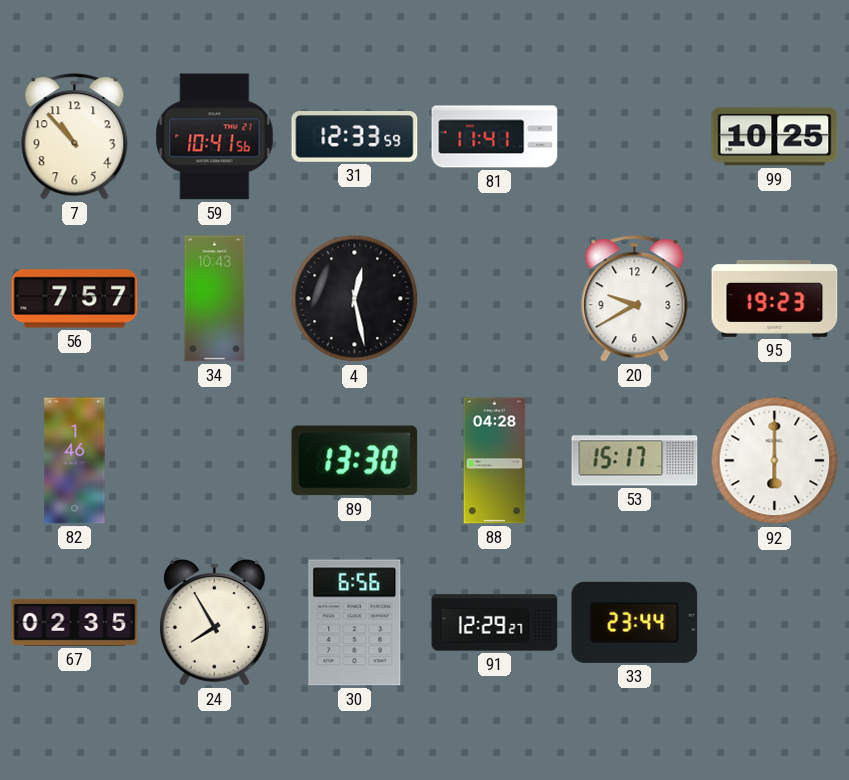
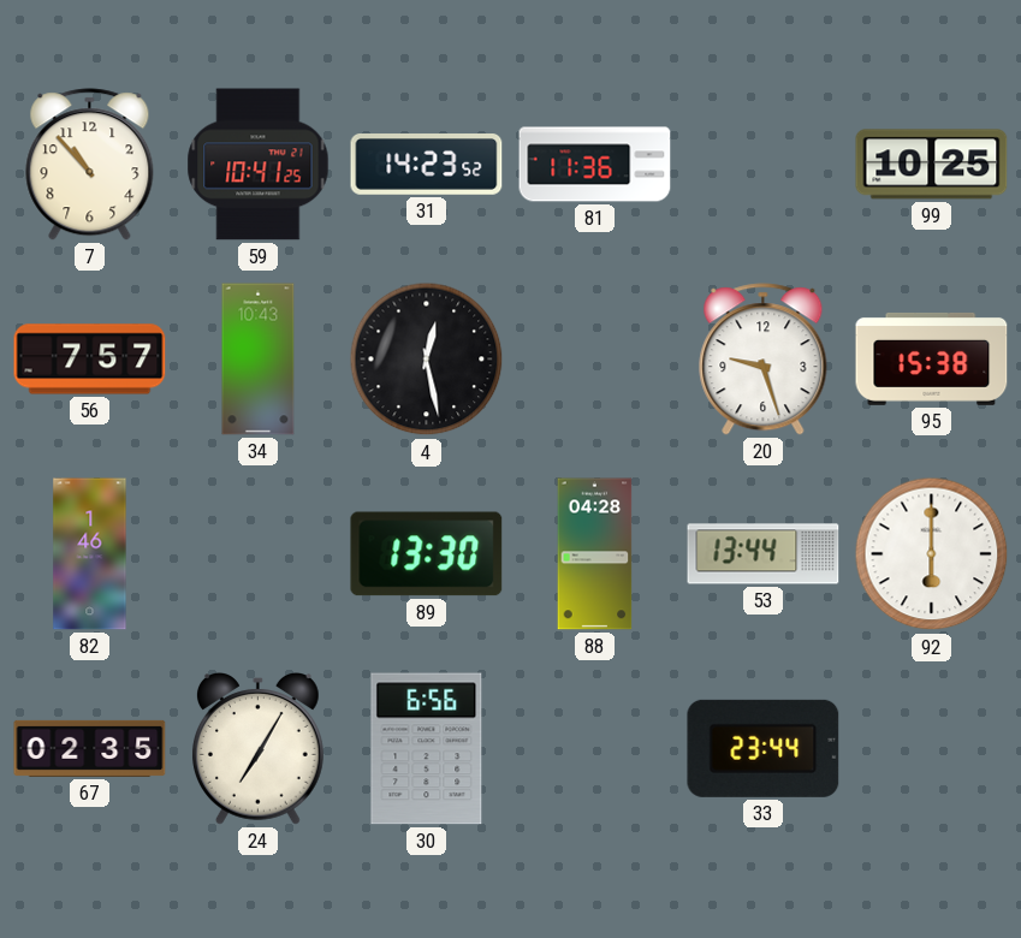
59: 10:41:56 -> 10:41:25
31: 12:33 -> 14:23
81: 11:41 -> 11:36
20: 9:40 -> 9:27
95: 19:23 -> 15:38
53: 15:17 -> 13:44
24: 7:55 -> 7:05
91: 12:29 -> none
